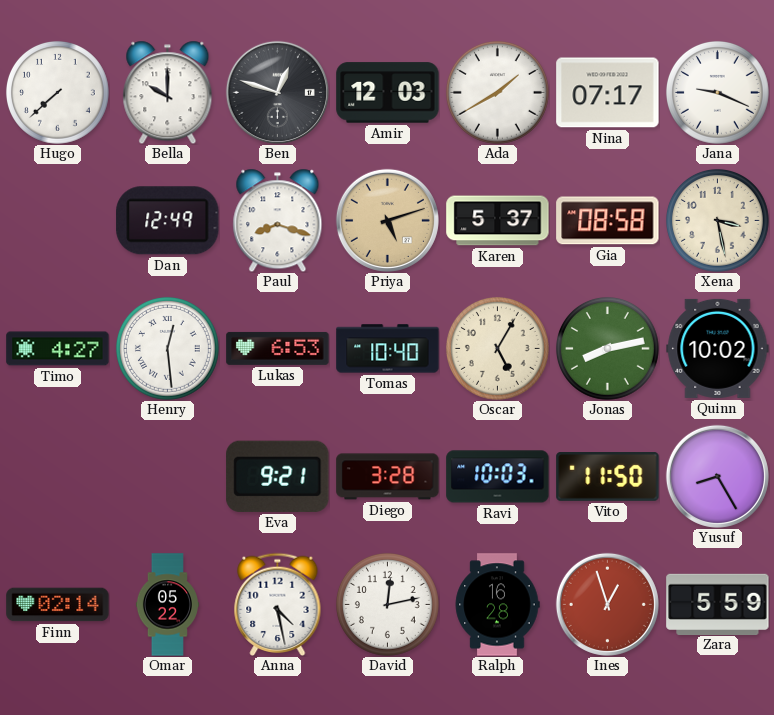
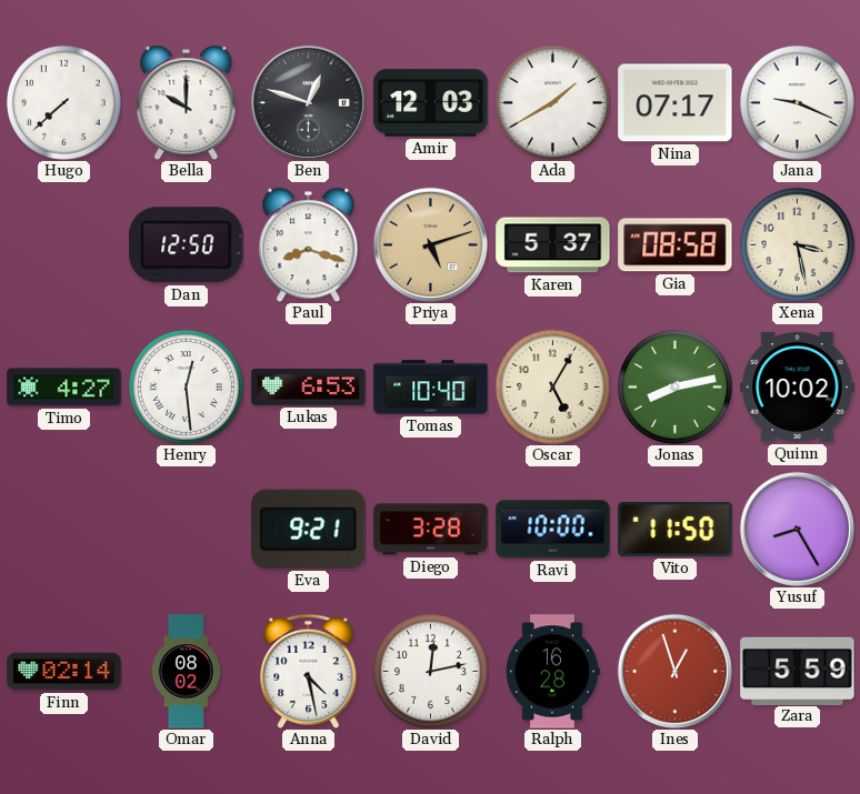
Dan: 12:49 -> 12:50
Ravi: 10:03 -> 10:00
Omar: 05:22 -> 08:02
